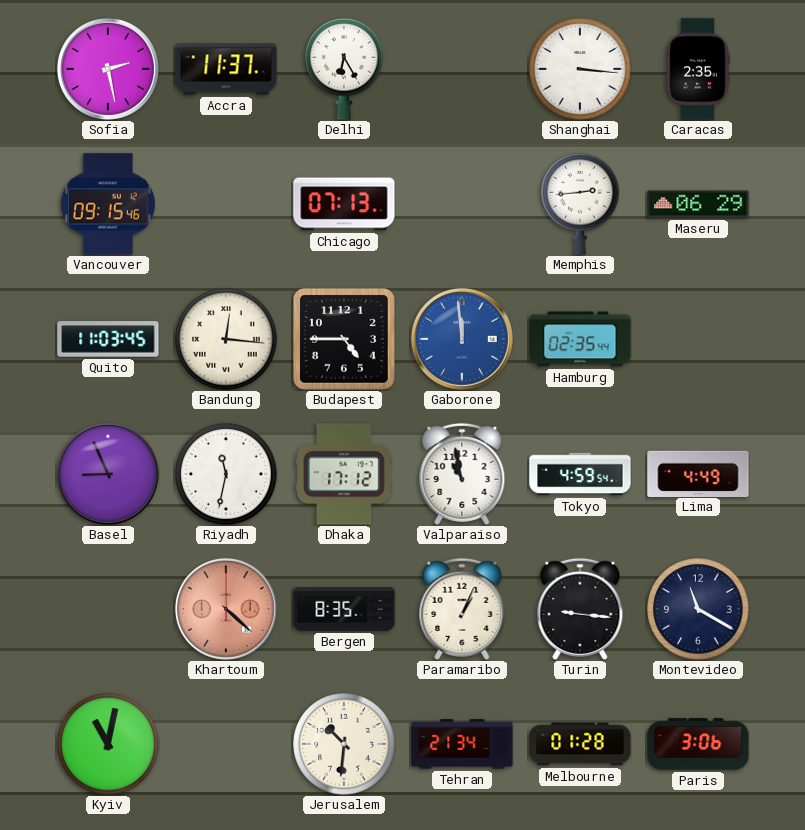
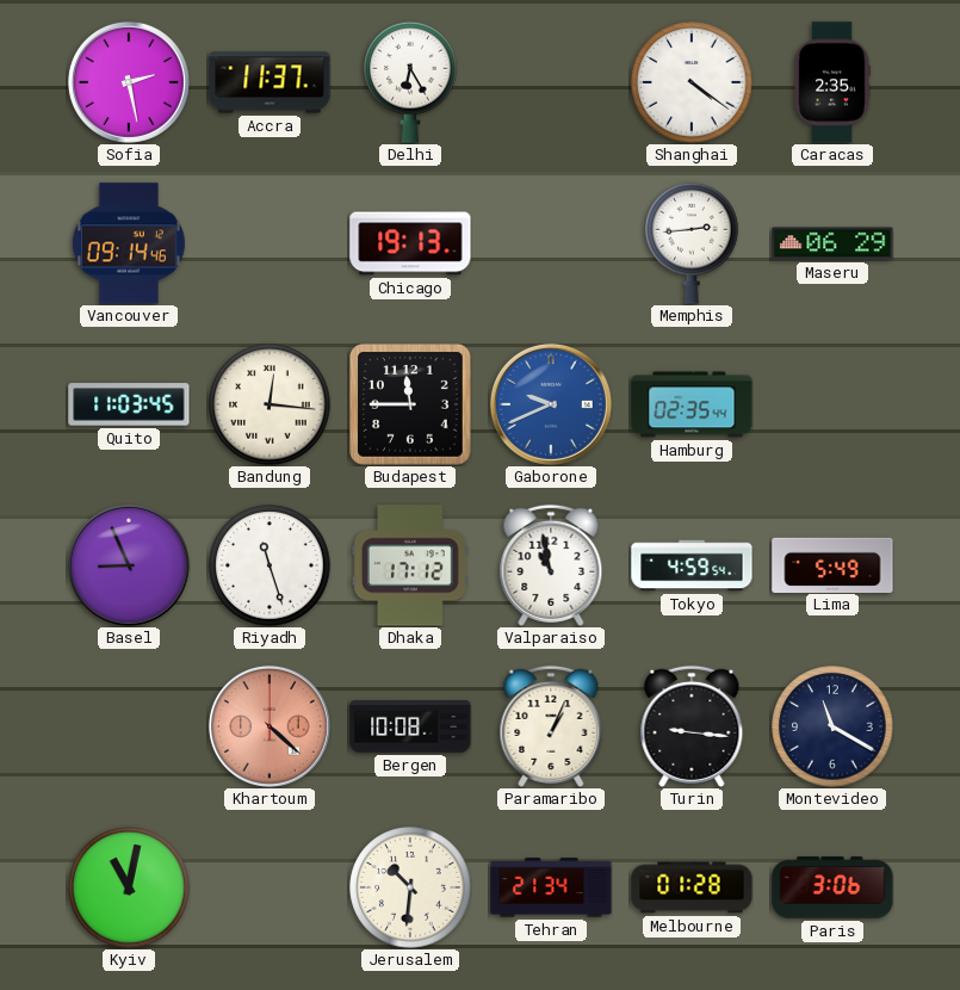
Shanghai: 3:16 -> 4:21
Vancouver: 09:15 -> 09:14
Chicago: 07:13 -> 19:13
Budapest: 4:45 -> 11:45
Gaborone: 11:59 -> 9:41
Riyadh: 11:32 -> 11:27
Lima: 4:49 -> 5:49
Bergen: 8:35 -> 10:08
